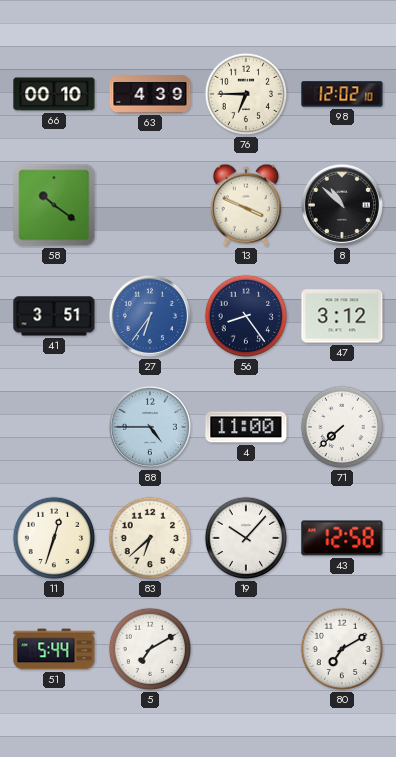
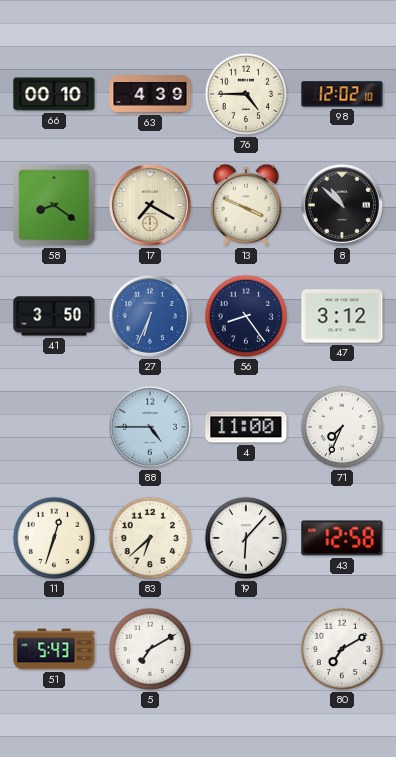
76: 6:45 -> 4:45
58: 10:21 -> 8:21
17: none -> 7:20
41: 3:51 -> 3:50
27: 6:36 -> 6:34
71: 7:38 -> 7:34
19: 10:07 -> 6:07
51: 5:44 -> 5:43
